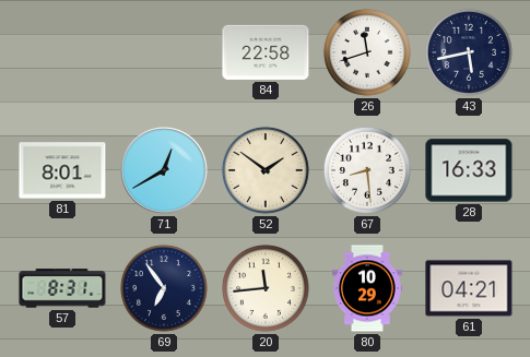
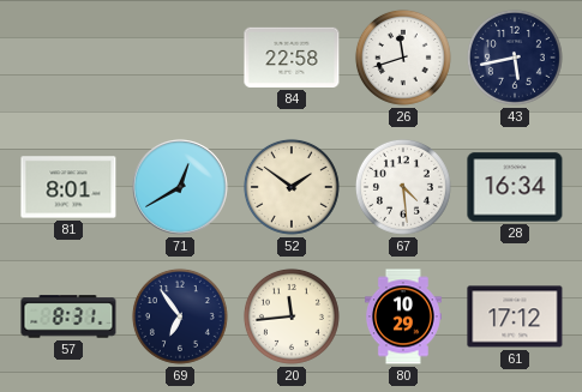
67: 8:29 -> 4:29
28: 16:33 -> 16:34
61: 04:21 -> 17:12
